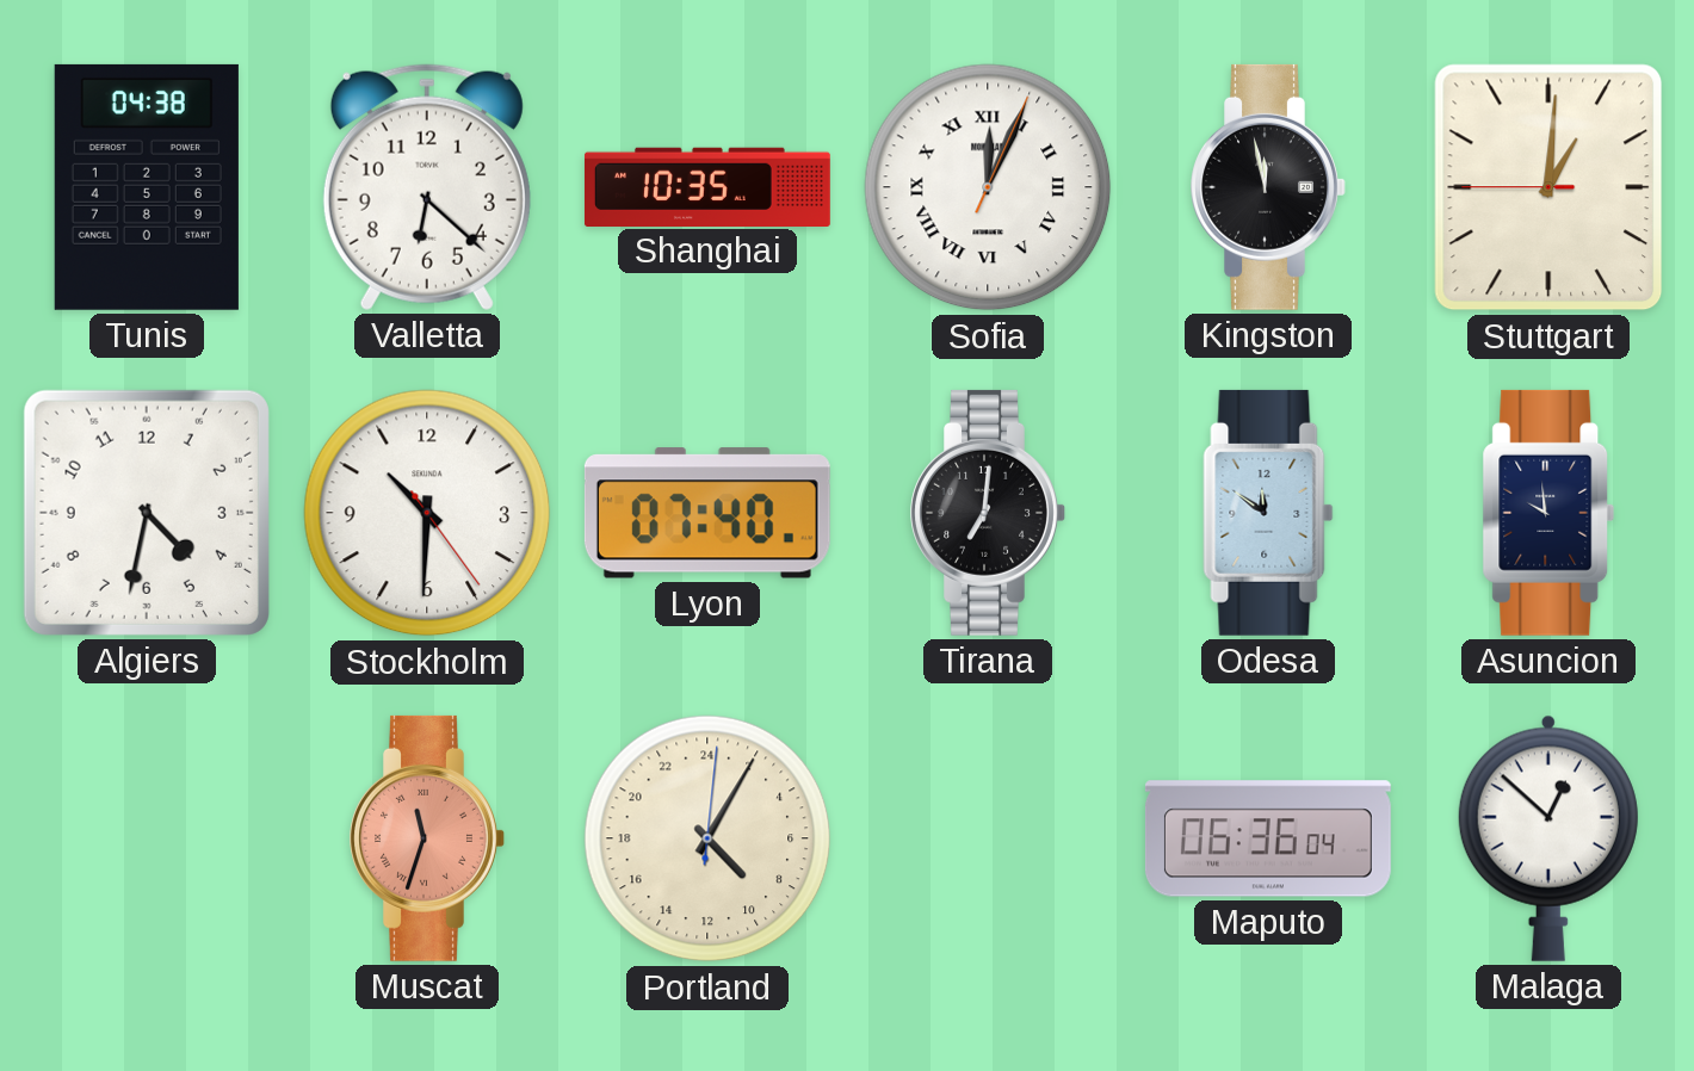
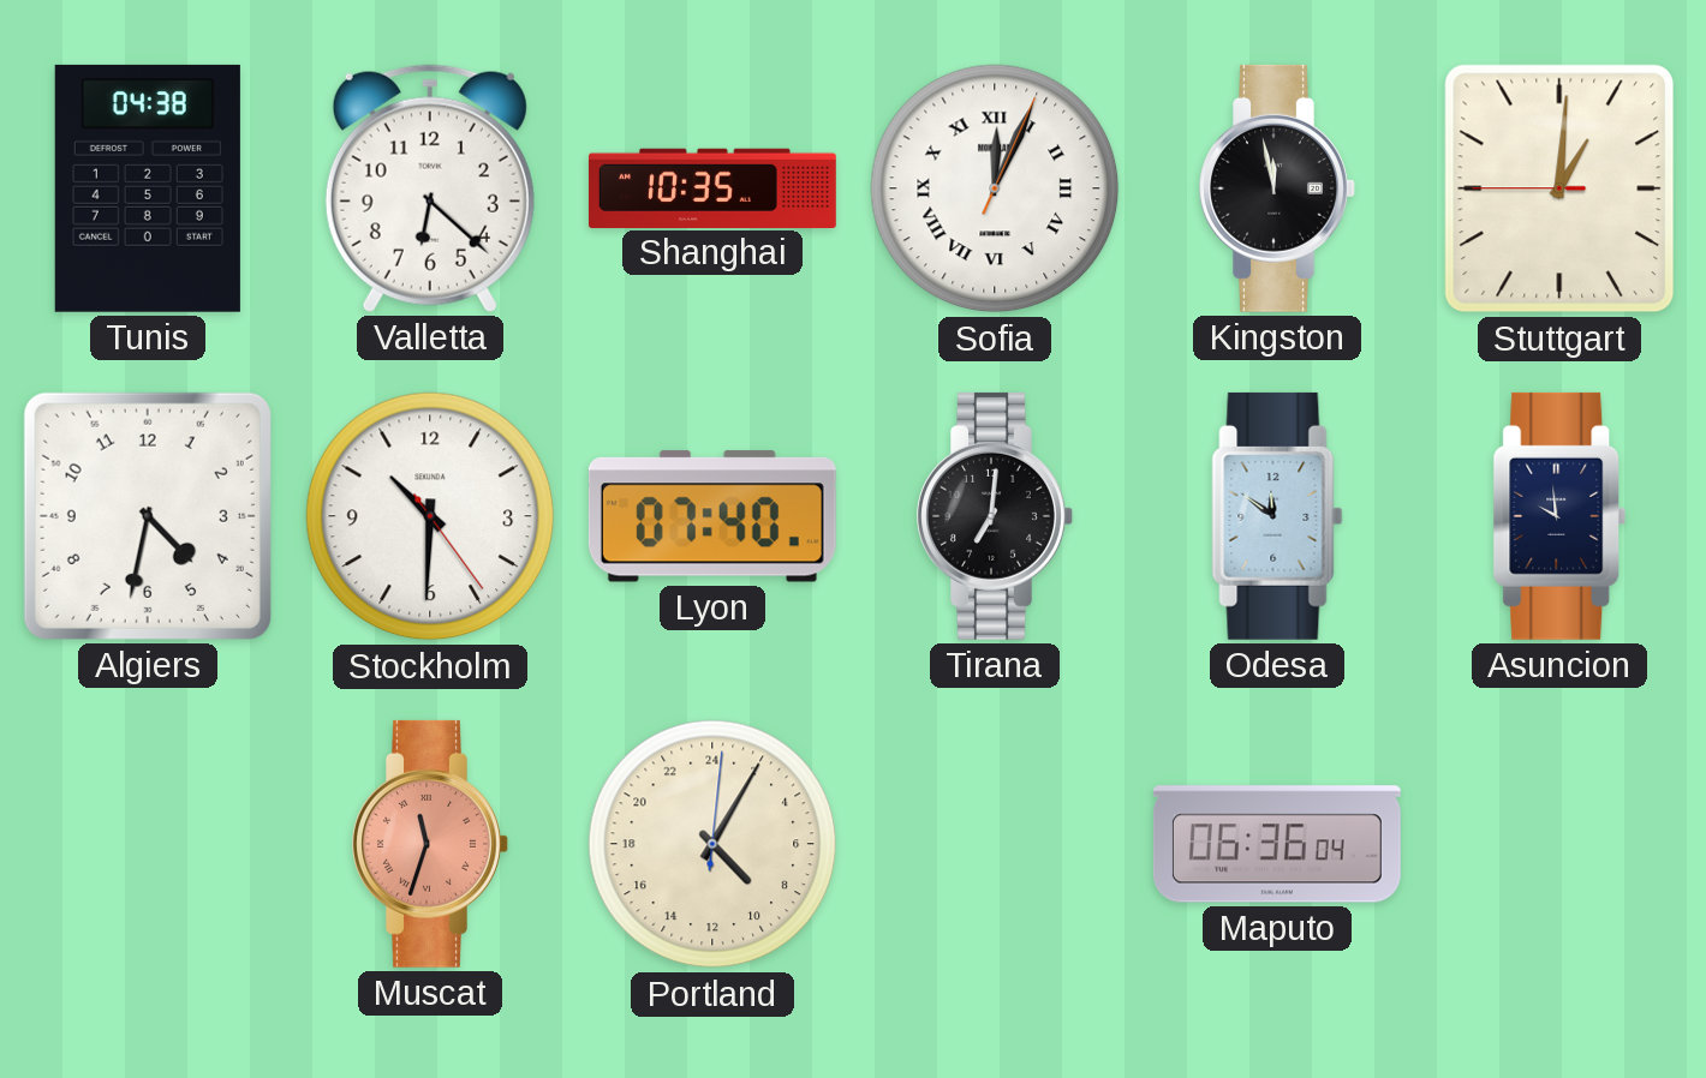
Malaga: 12:52 -> none
